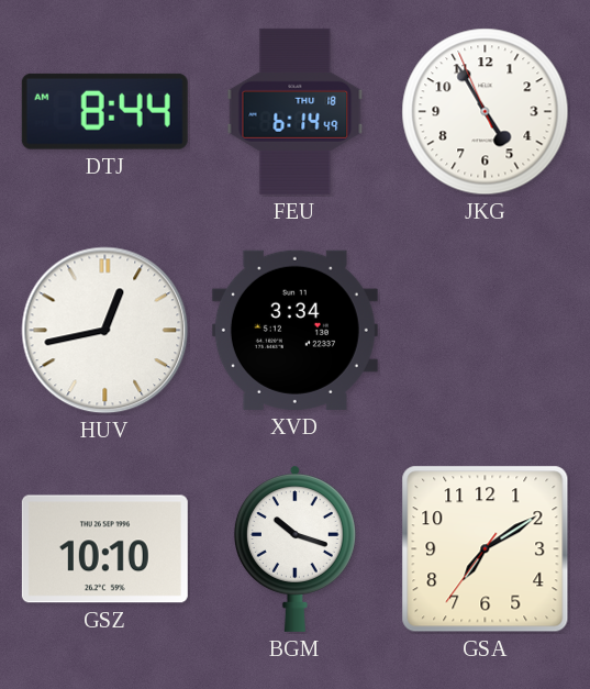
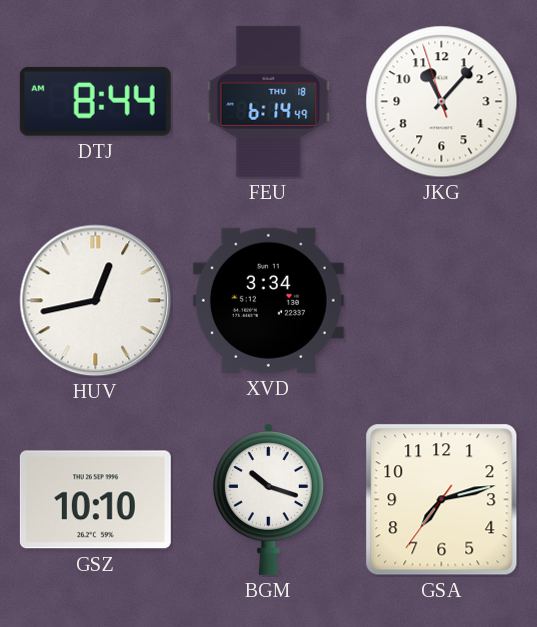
JKG: 4:54 -> 11:06
GSA: 7:09 -> 7:12
